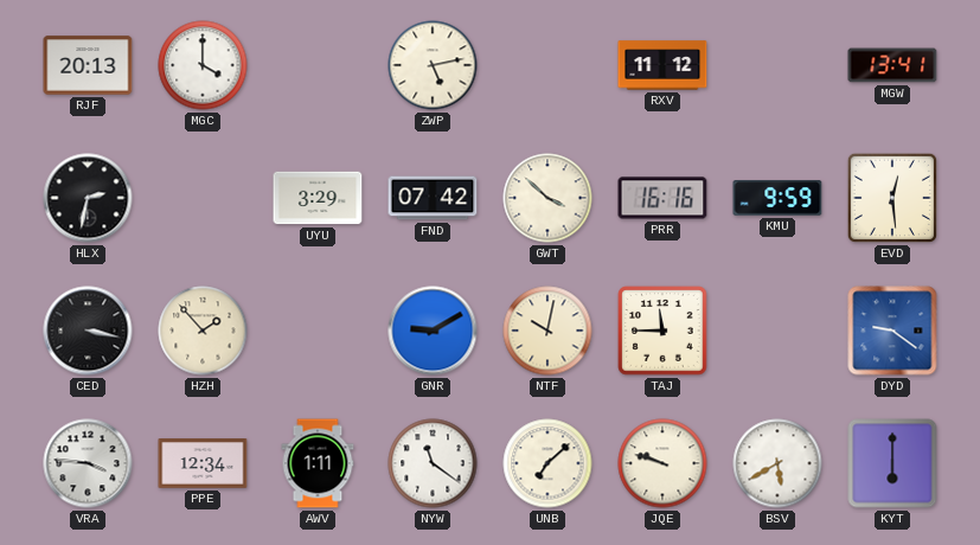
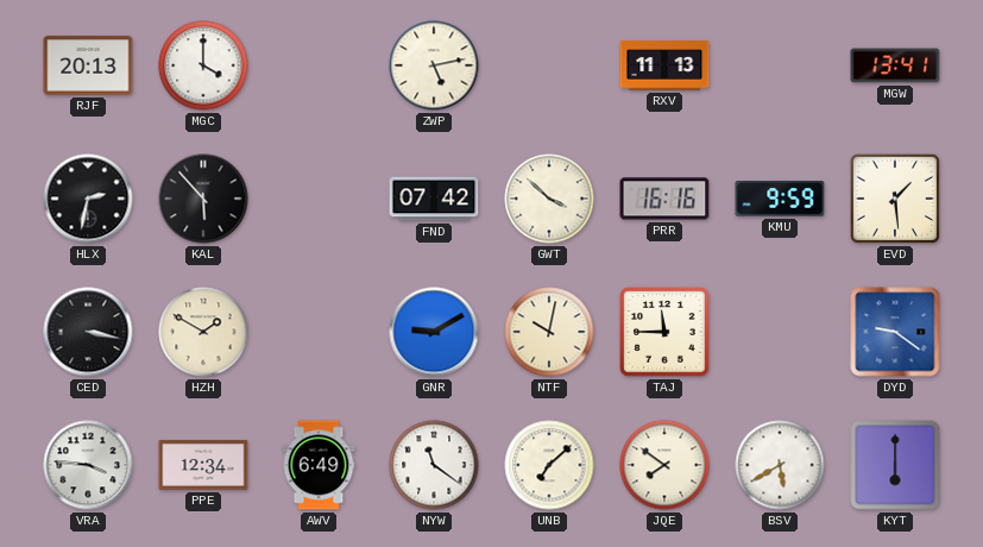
RXV: 11:12 -> 11:13
KAL: none -> 5:53
UYU: 3:29 -> none
EVD: 12:29 -> 1:29
HZH: 1:53 -> 1:50
AWV: 1:11 -> 6:49
JQE: 9:48 -> 7:51
